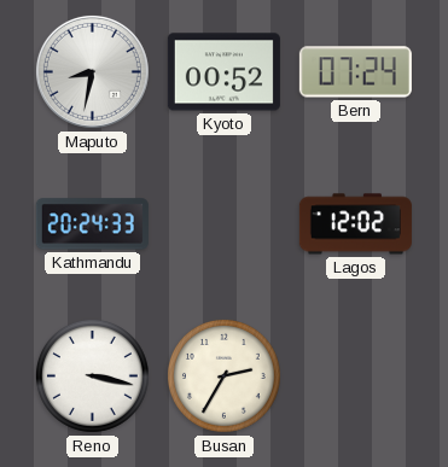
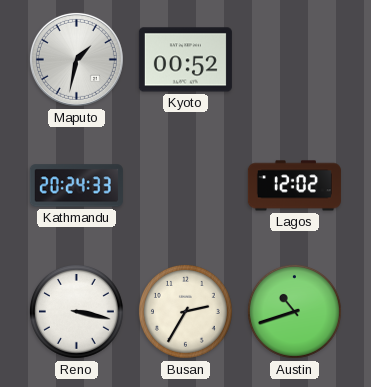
Maputo: 8:32 -> 1:32
Bern: 07:24 -> none
Austin: none -> 10:42
